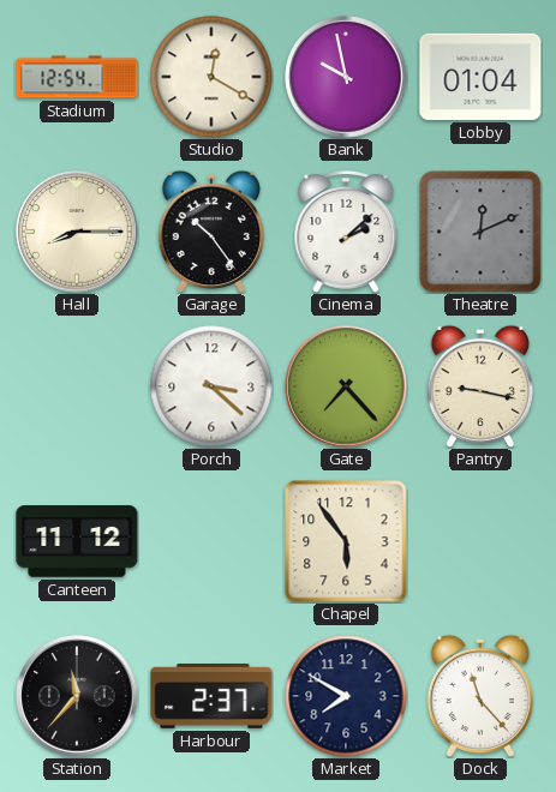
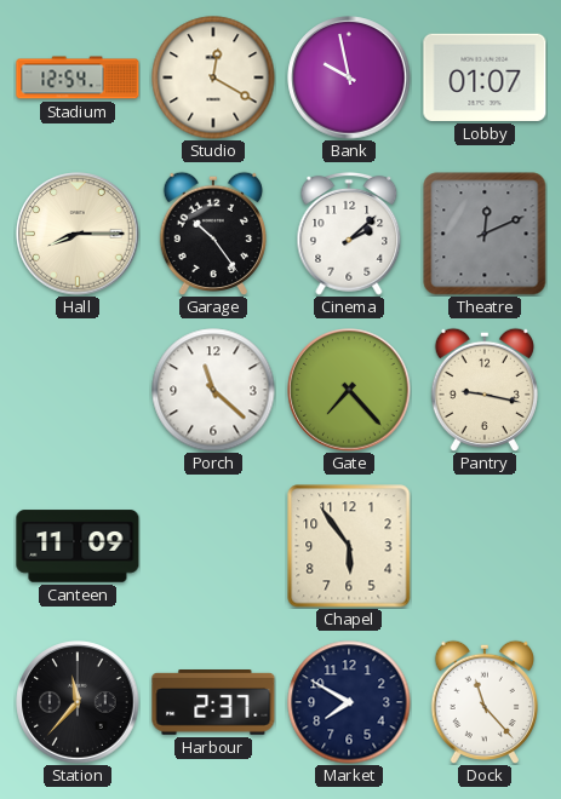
Lobby: 01:04 -> 01:07
Porch: 3:22 -> 11:22
Canteen: 11:12 -> 11:09
